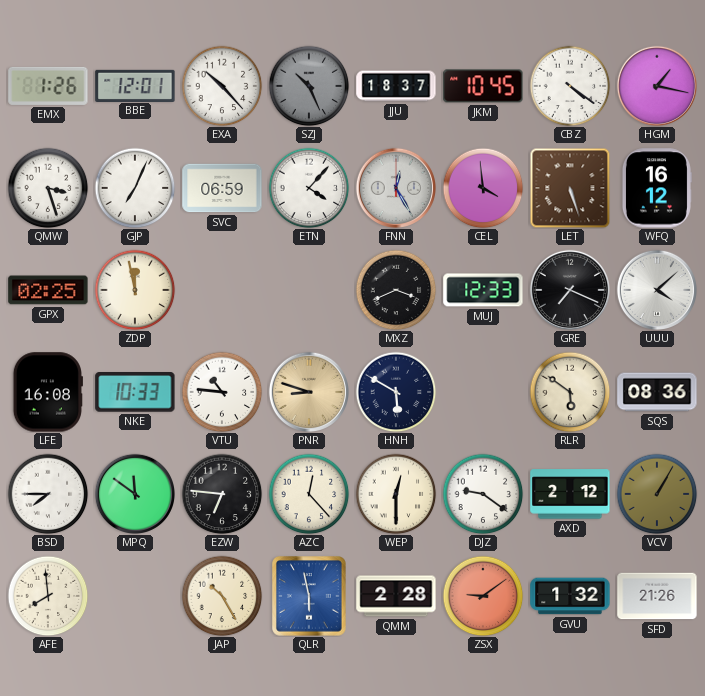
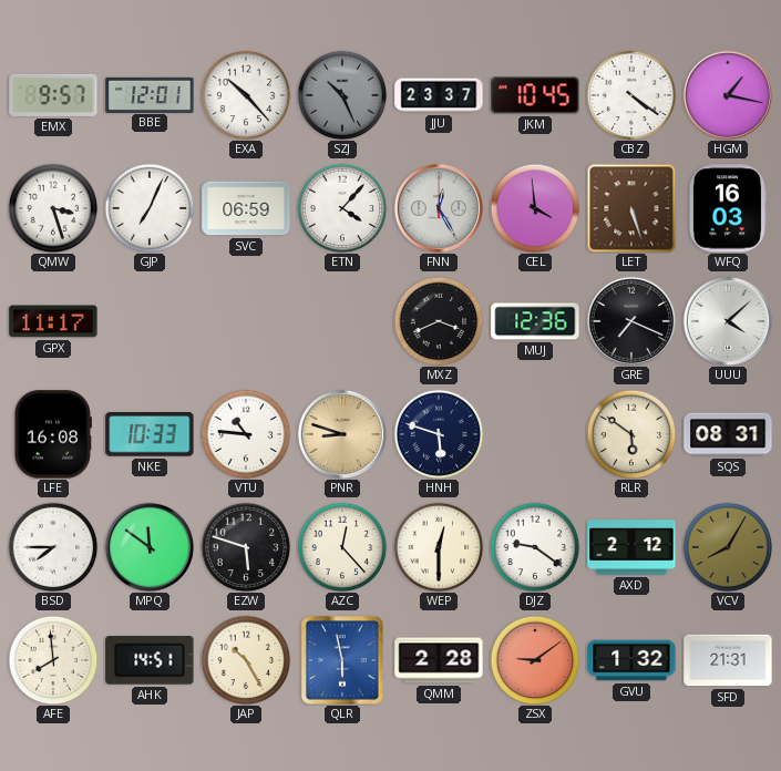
EMX: 1:26 -> 9:57
JJU: 18:37 -> 23:37
WFQ: 16:12 -> 16:03
GPX: 02:25 -> 11:17
ZDP: 11:58 -> none
MUJ: 12:33 -> 12:36
HNH: 5:50 -> 5:48
SQS: 08:36 -> 08:31
EZW: 6:46 -> 5:48
VCV: 1:05 -> 8:05
AHK: none -> 14:51
SFD: 21:26 -> 21:31
